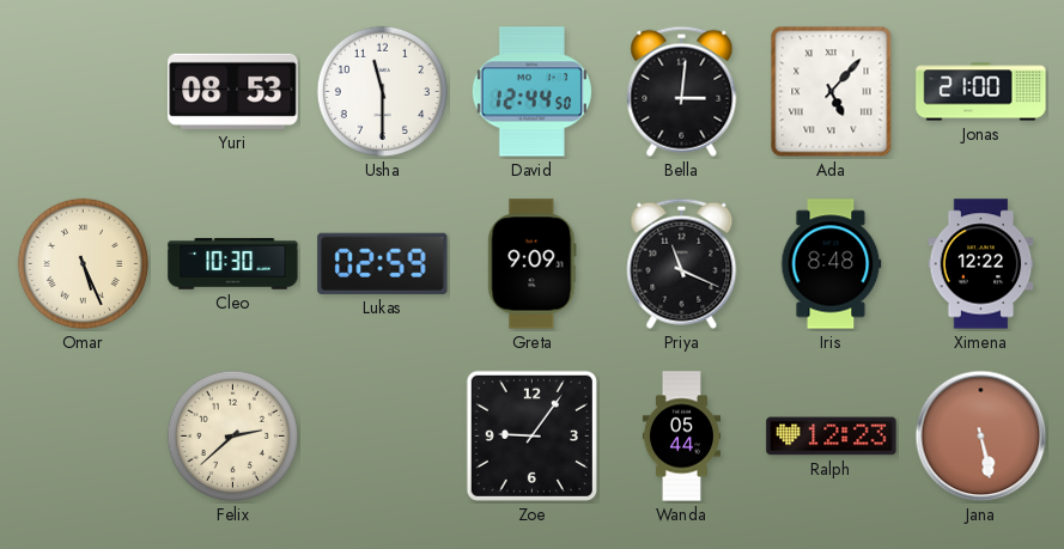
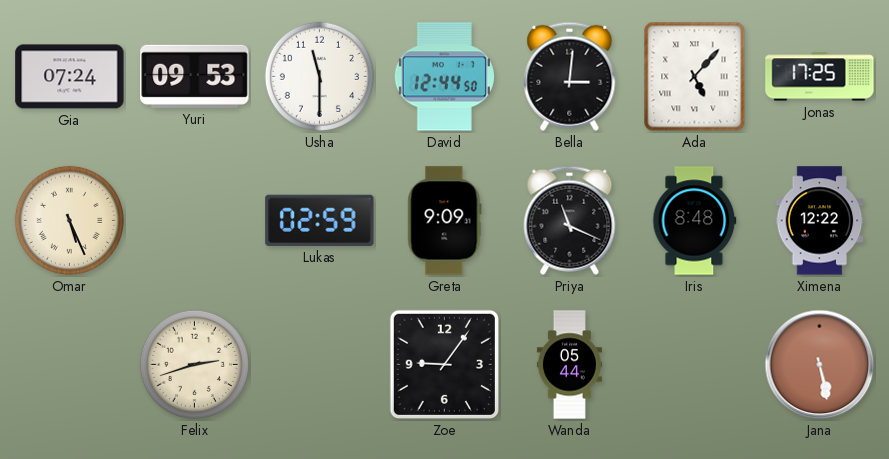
Gia: none -> 07:24
Yuri: 08:53 -> 09:53
Jonas: 21:00 -> 17:25
Cleo: 10:30 -> none
Felix: 2:38 -> 2:42
Ralph: 12:23 -> none
